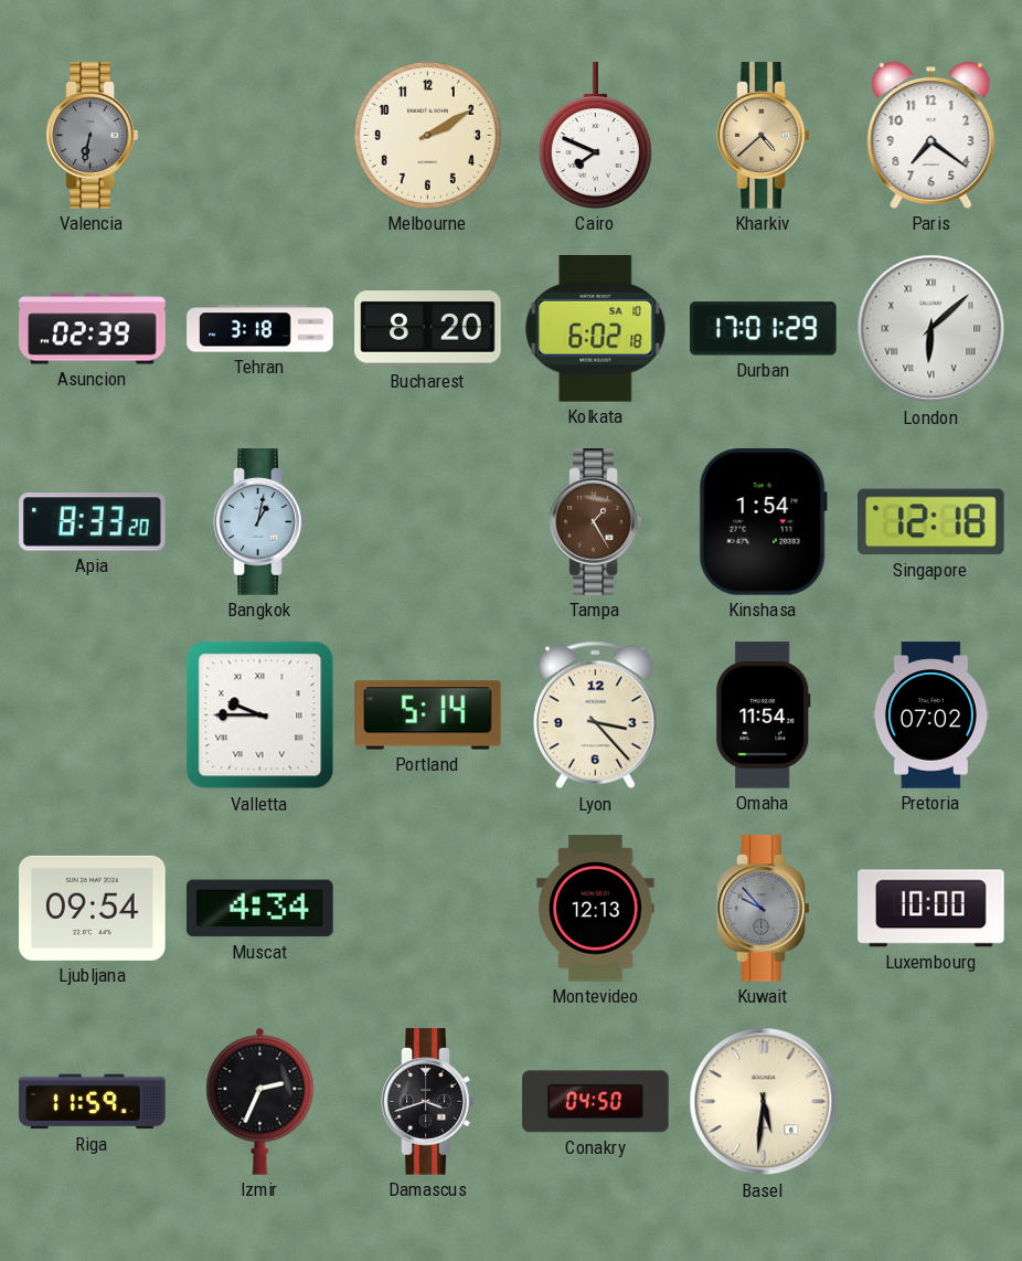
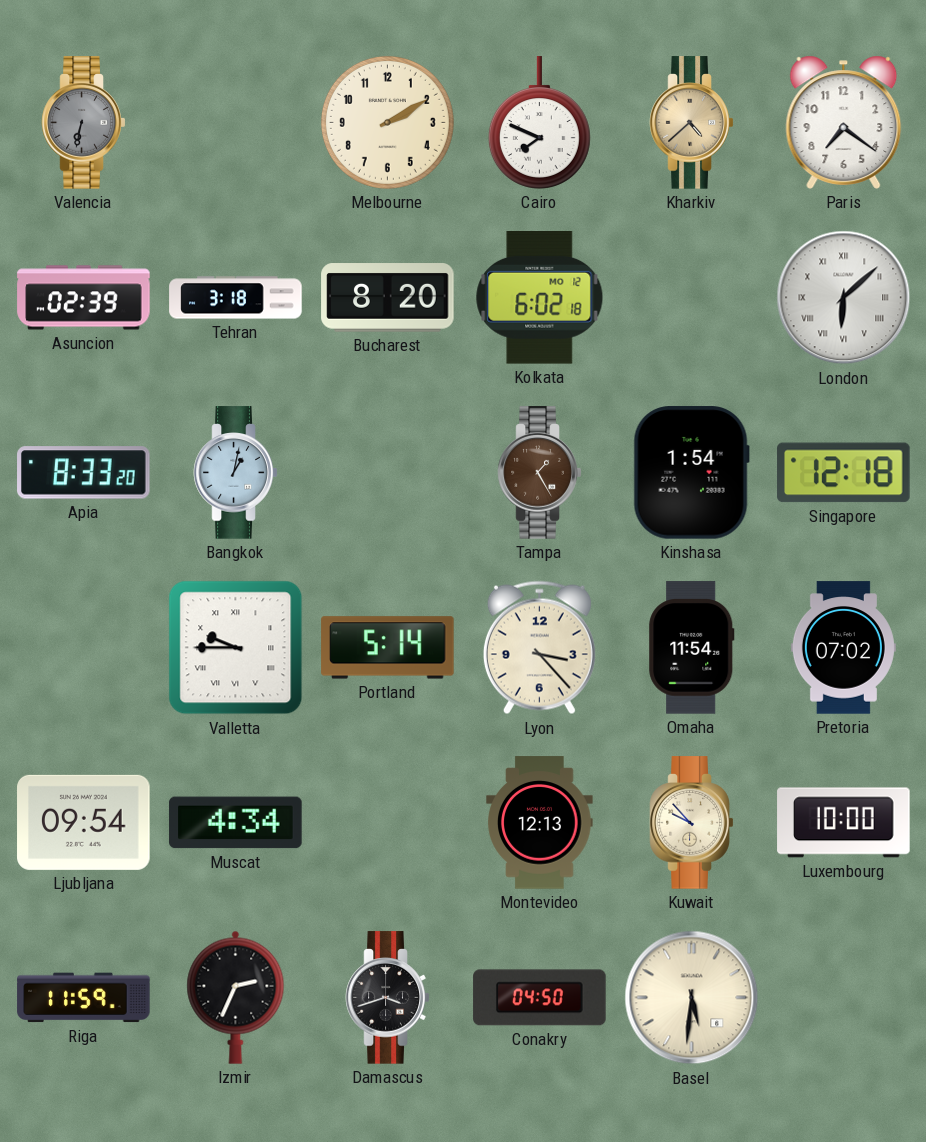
Kolkata date: SA 10 -> MO 12
Durban: 17:01 -> none
Kuwait dial: grey -> cream
